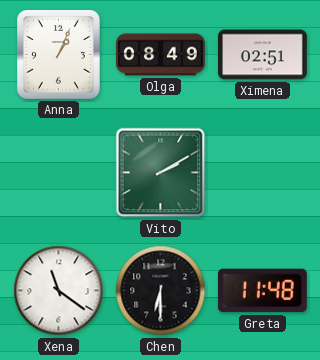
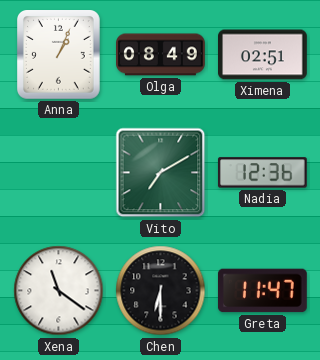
Vito: 2:10 -> 7:10
Nadia: none -> 12:36
Greta: 11:48 -> 11:47
